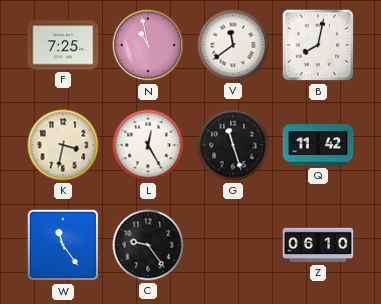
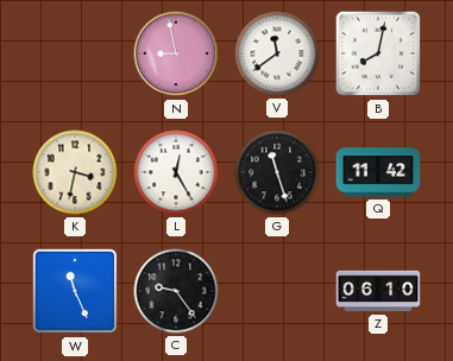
F: 7:25 -> none
N: 10:58 -> 8:58
W: 11:24 -> 11:26
